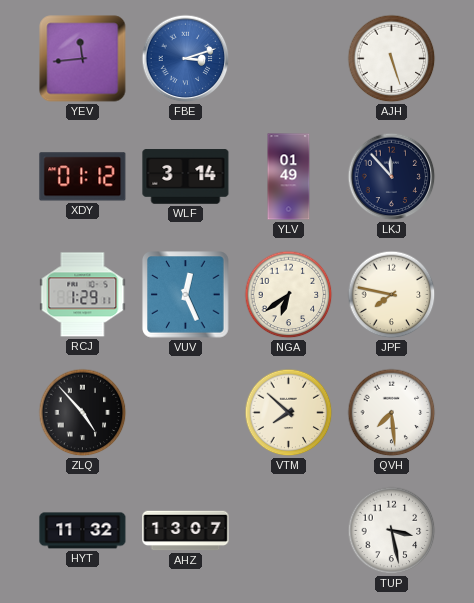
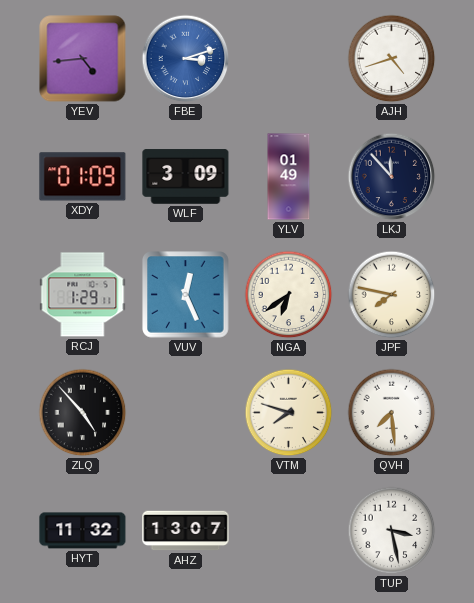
YEV: 11:44 -> 4:44
AJH: 5:27 -> 4:42
XDY: 01:12 -> 01:09
WLF: 3:14 -> 3:09
VTM: 7:52 -> 7:48
